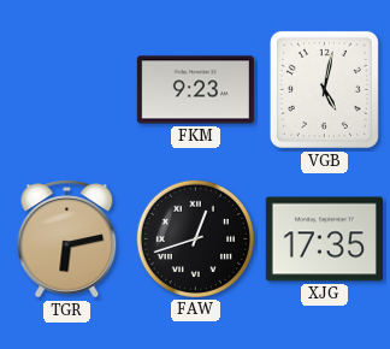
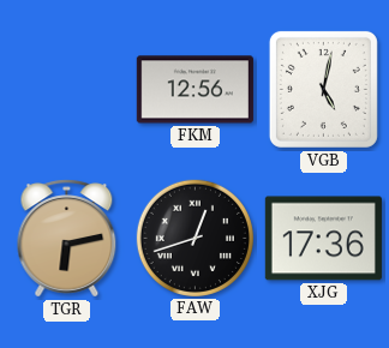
FKM: 9:23 -> 12:56
XJG: 17:35 -> 17:36
